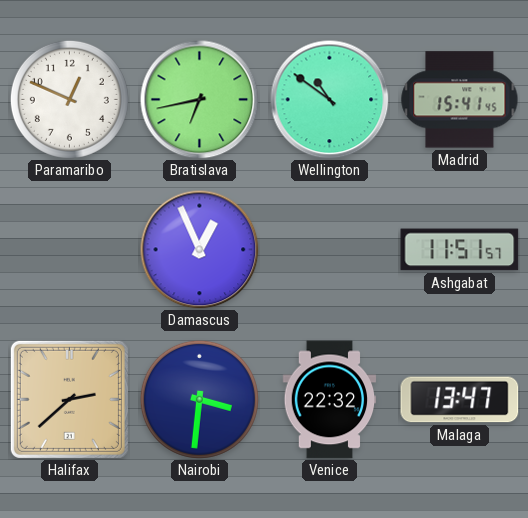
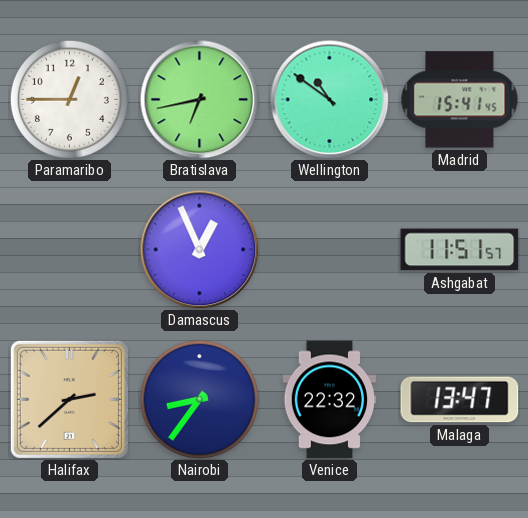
Paramaribo: 12:49 -> 12:45
Nairobi: 3:31 -> 8:36
